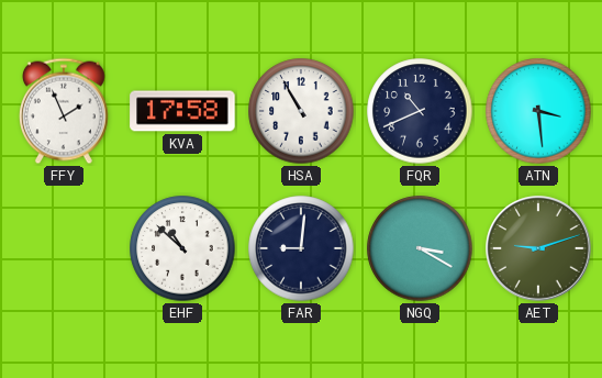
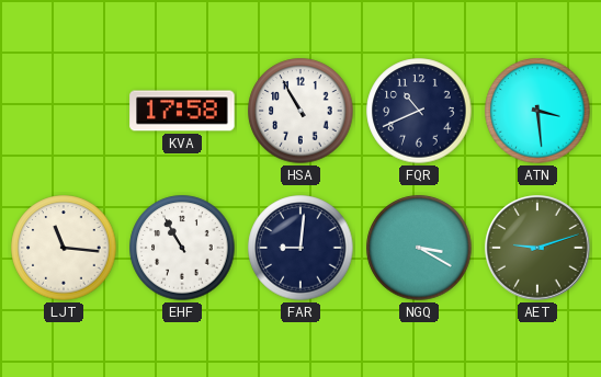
FFY: 1:56 -> none
LJT: none -> 11:16
EHF: 10:52 -> 10:55
